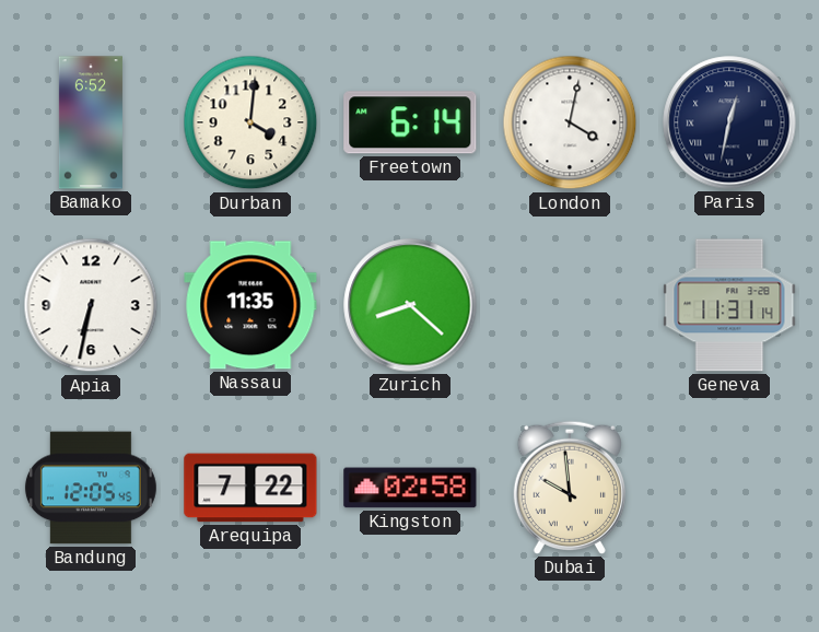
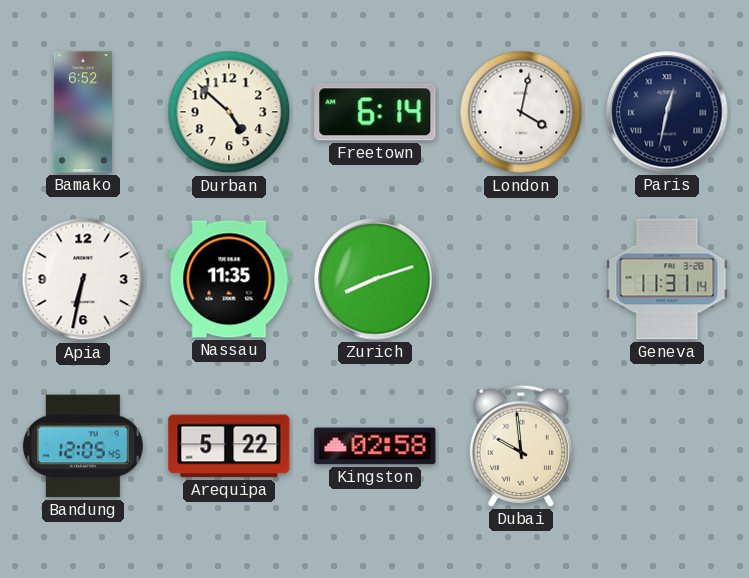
Durban: 4:01 -> 4:52
Zurich: 8:22 -> 8:12
Arequipa: 7:22 -> 5:22
